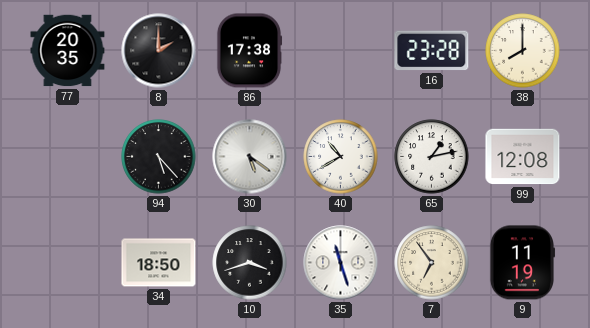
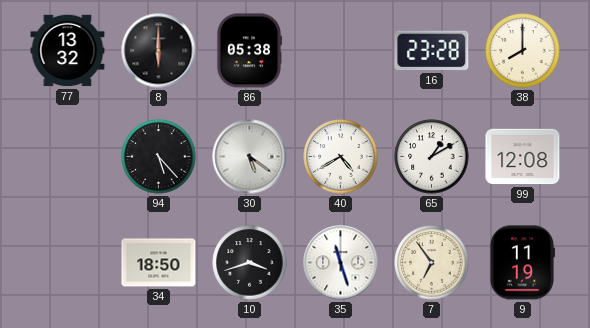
77: 20:35 -> 13:32
8: 2:00 -> 6:00
86: 17:38 -> 05:38
40: 10:40 -> 4:40
65: 1:13 -> 1:10
